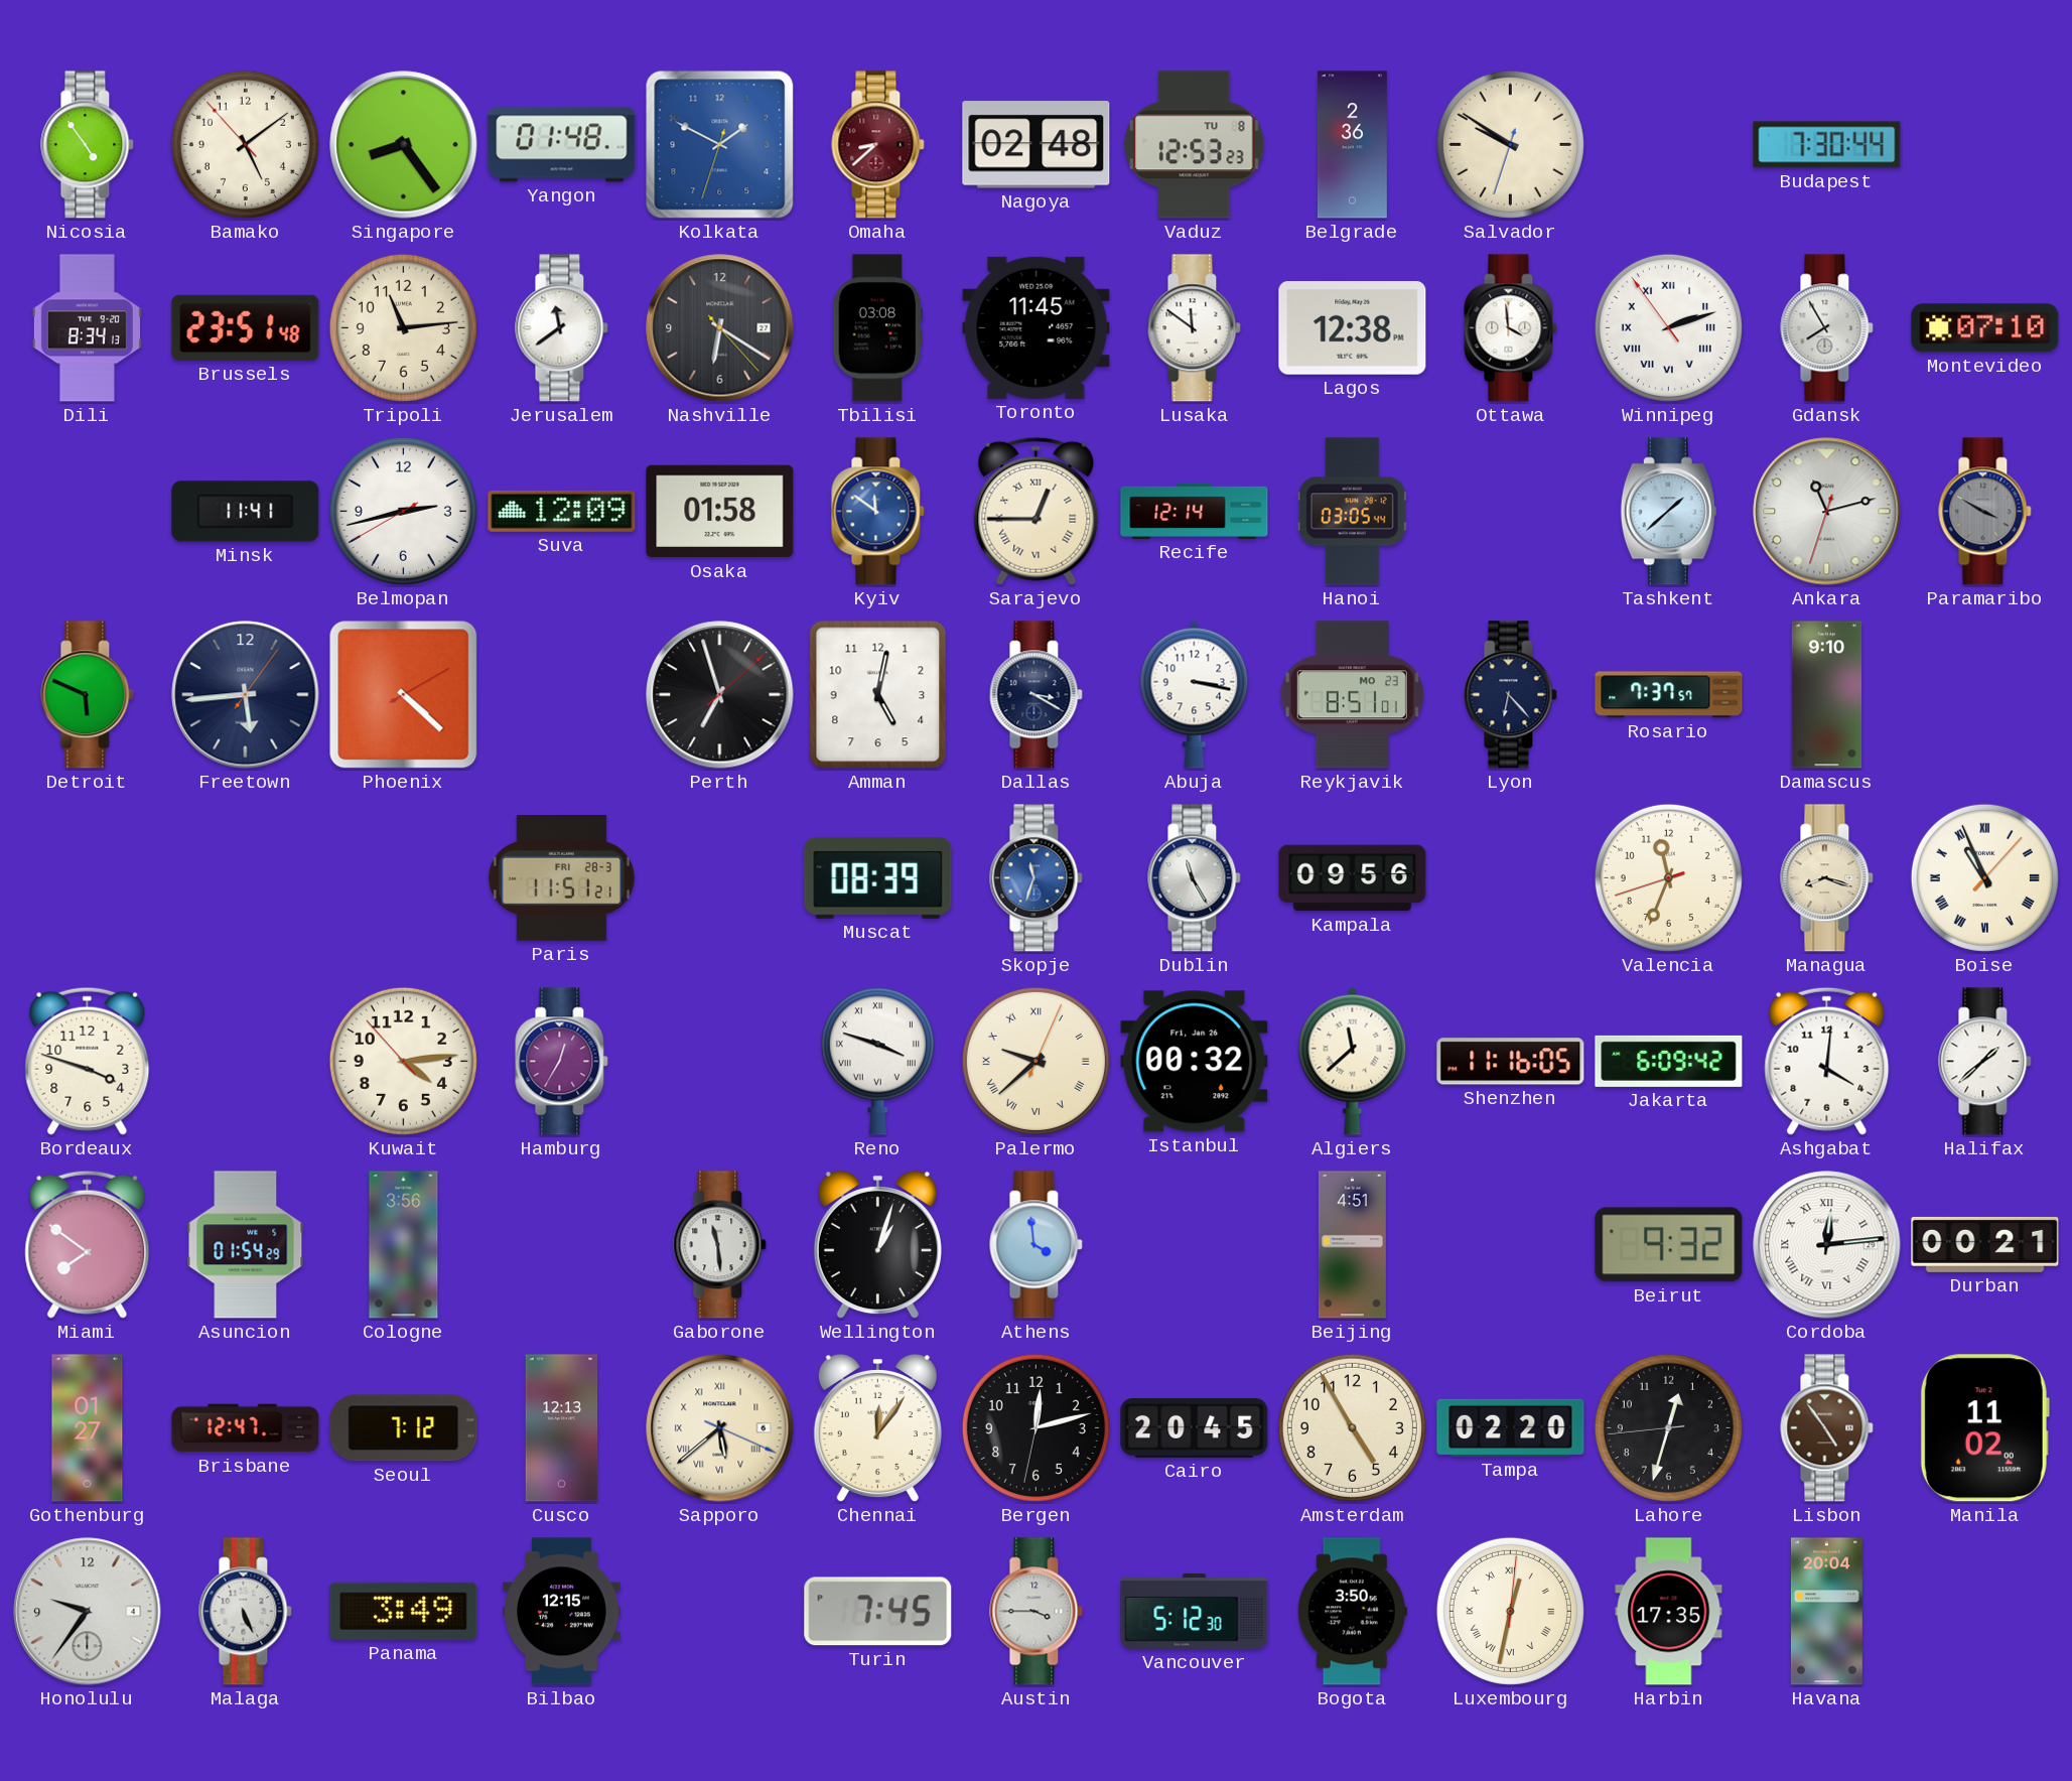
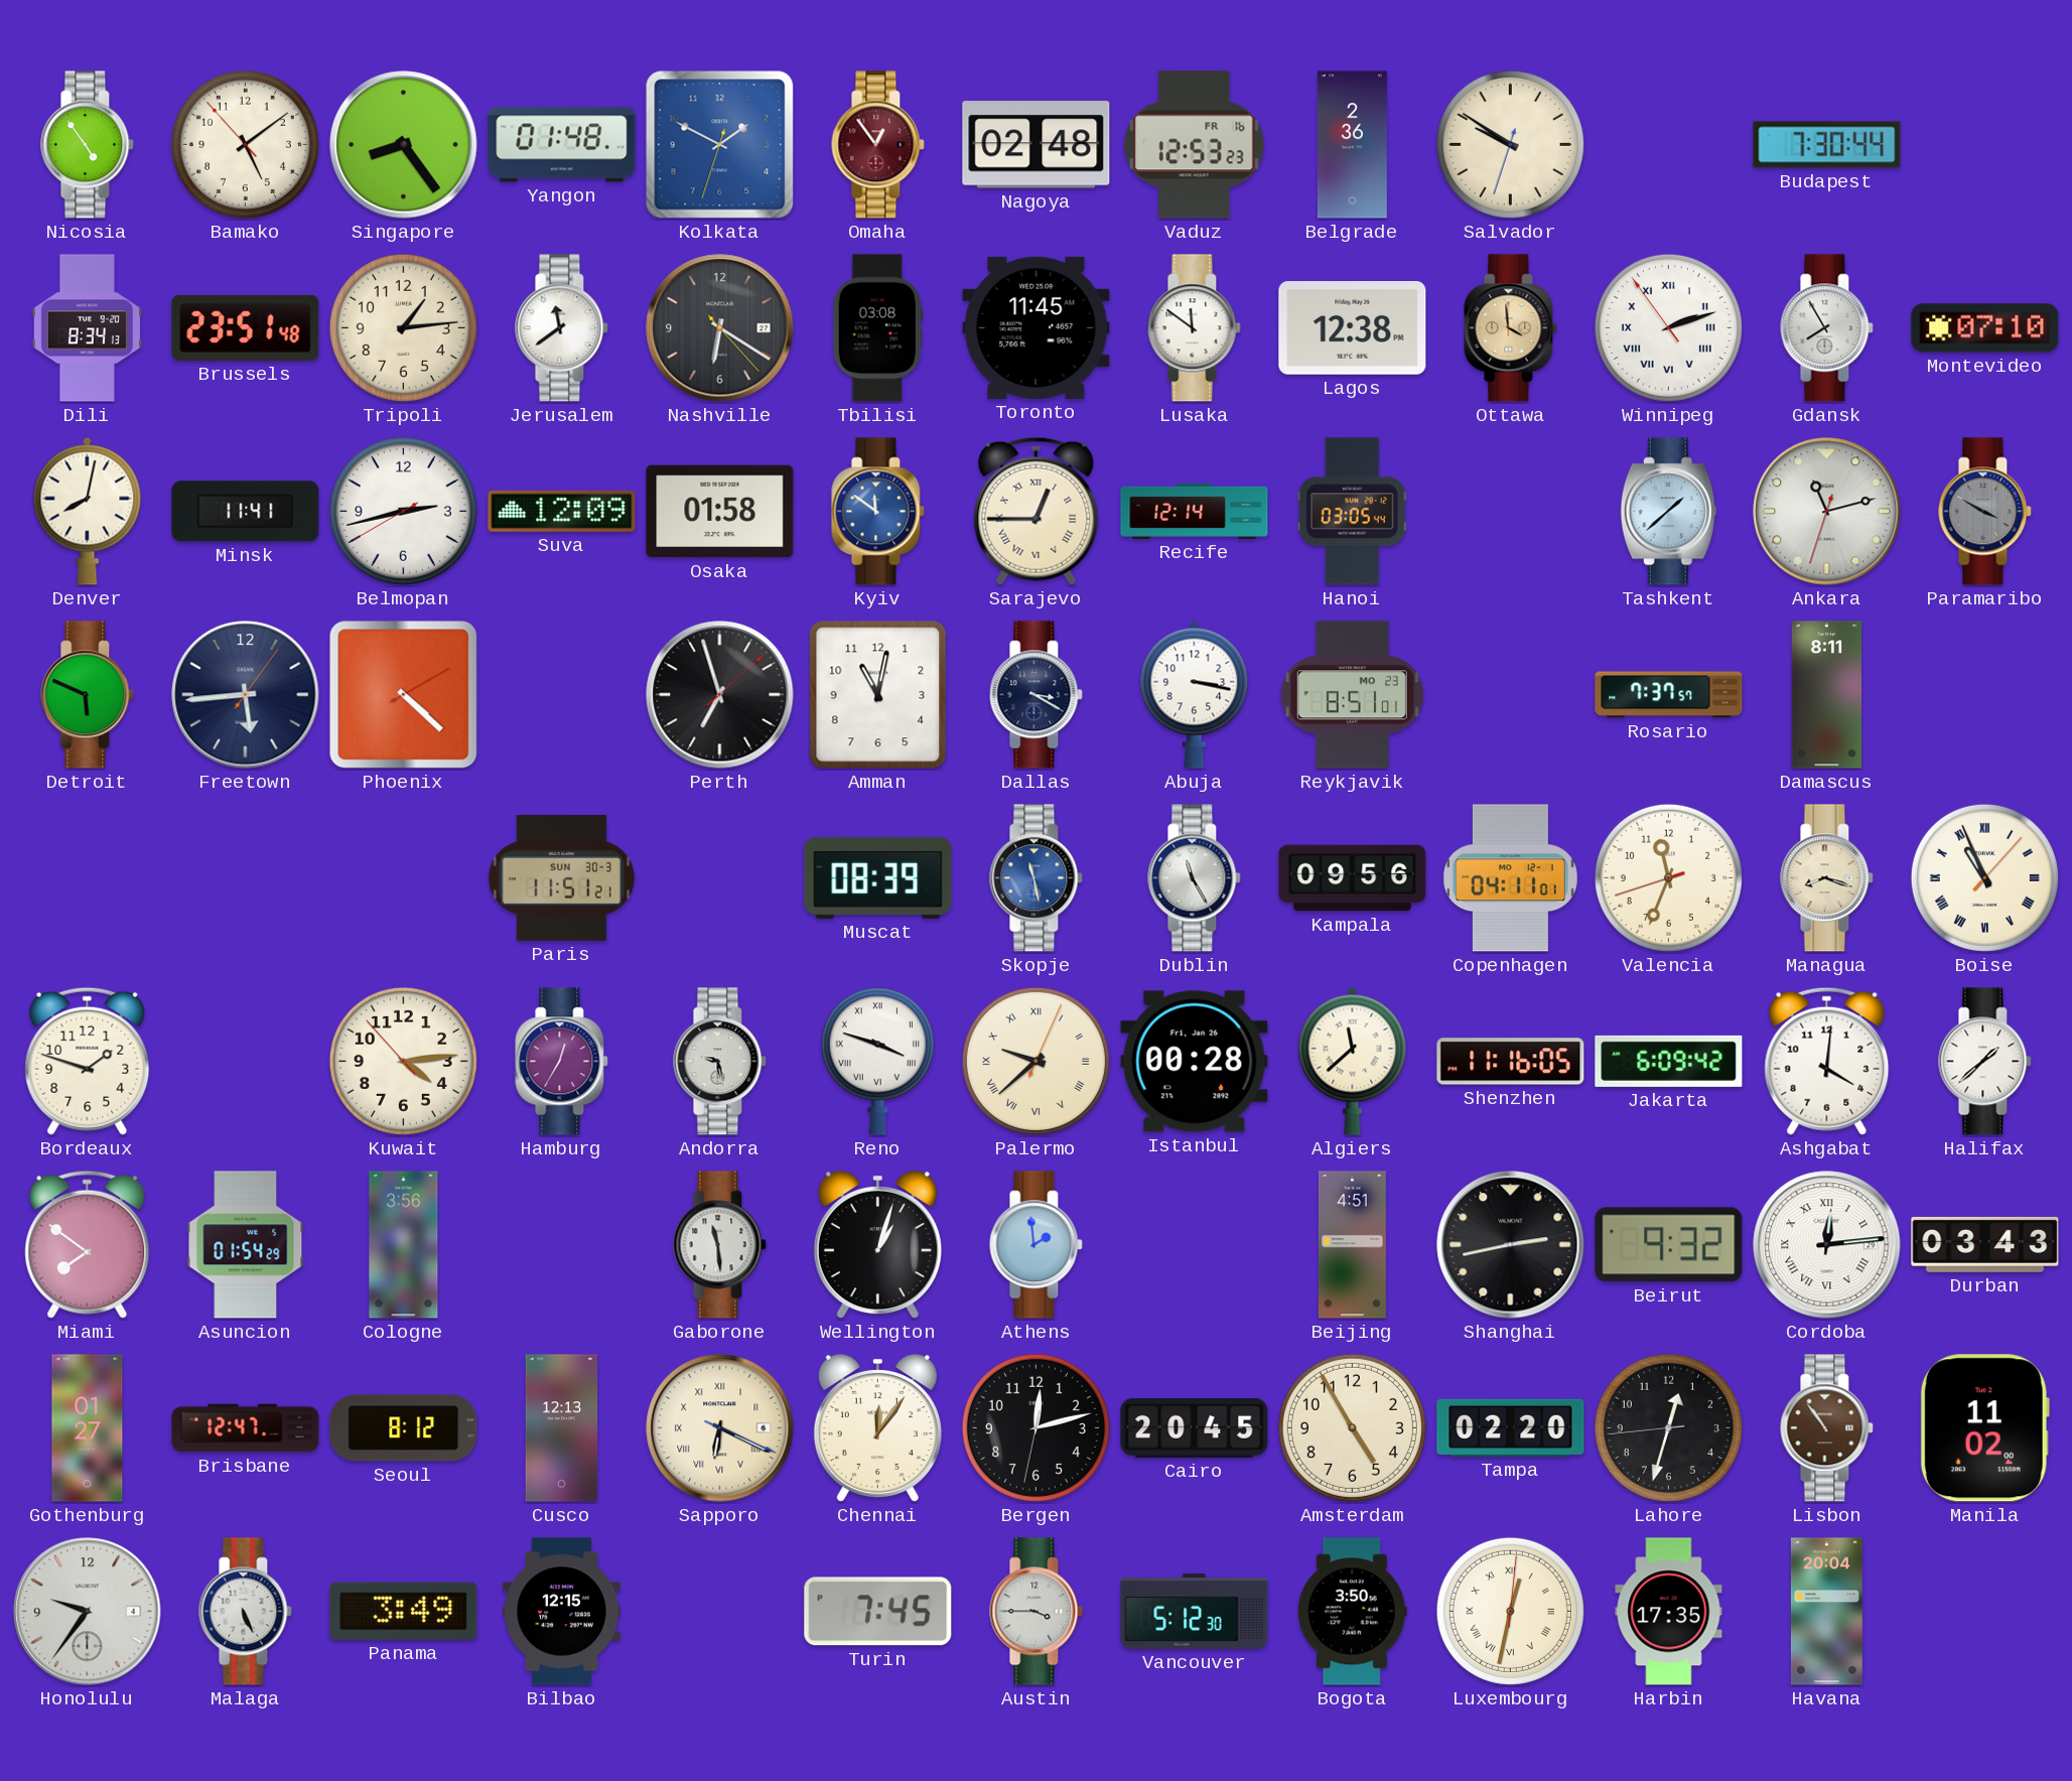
Omaha: 8:38 -> 12:54
Vaduz date: TU 8 -> FR 16
Tripoli: 11:14 -> 1:14
Ottawa dial: white -> champagne
Denver: none -> 8:02
Amman: 5:02 -> 11:02
Lyon: 6:23 -> none
Damascus: 9:10 -> 8:11
Paris date: FRI 28-3 -> SUN 30-3
Skopje: 11:33 -> 11:28
Copenhagen: none -> 04:11
Bordeaux: 3:48 -> 1:48
Andorra: none -> 9:28
Istanbul: 00:32 -> 00:28
Athens: 3:59 -> 1:59
Shanghai: none -> 2:43
Durban: 00:21 -> 03:43
Seoul: 7:12 -> 8:12
Sapporo: 5:38 -> 6:19
Lisbon: 4:54 -> 10:54
